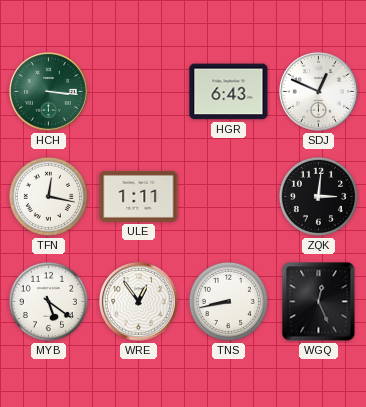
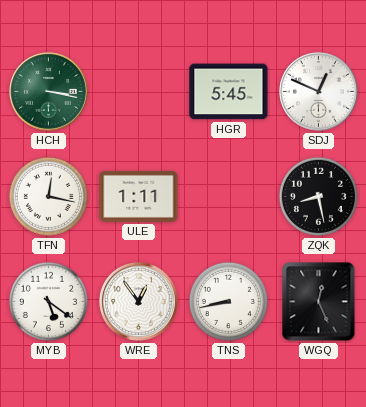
HCH: 3:16 -> 3:17
HGR: 6:43 -> 5:45
ZQK: 3:01 -> 8:28
